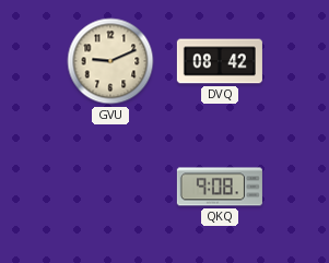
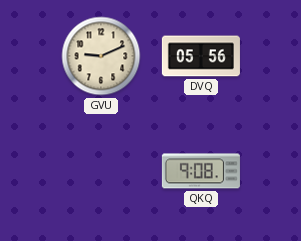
DVQ: 08:42 -> 05:56
